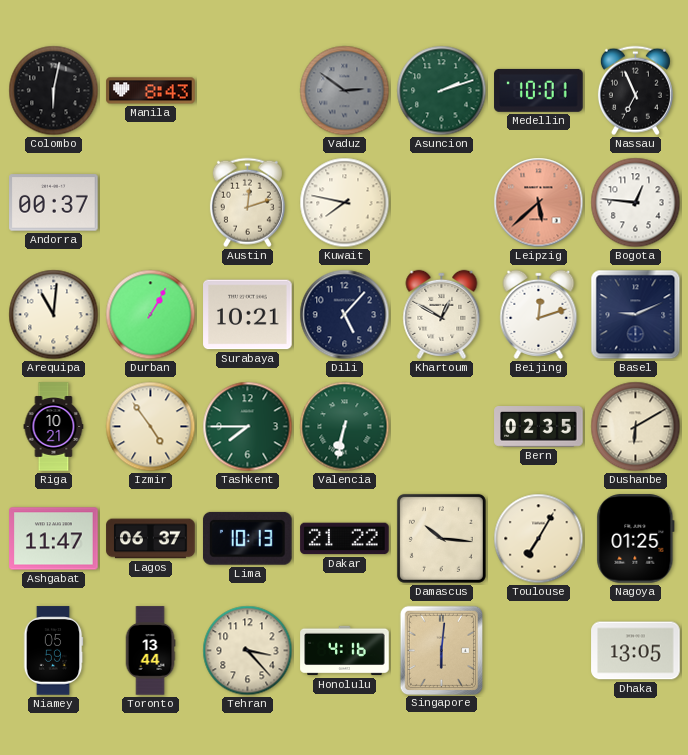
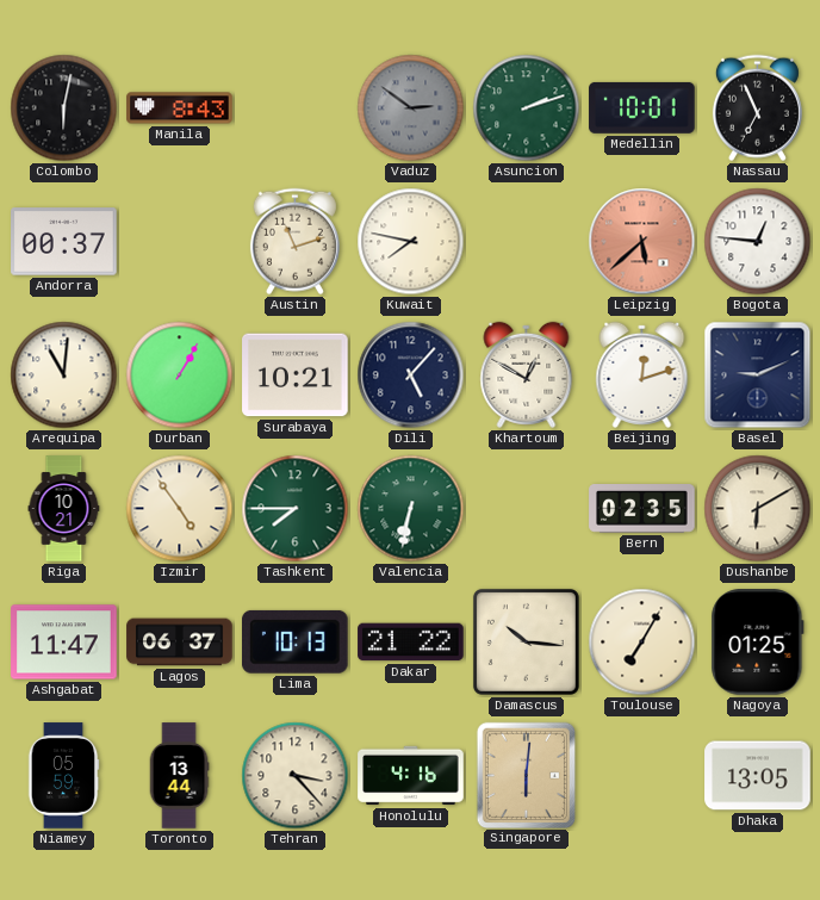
Austin: 12:12 -> 11:12
